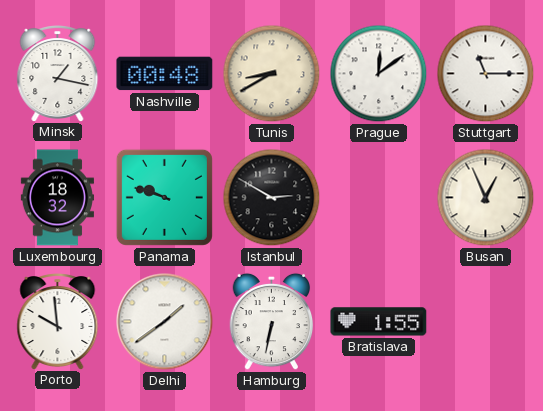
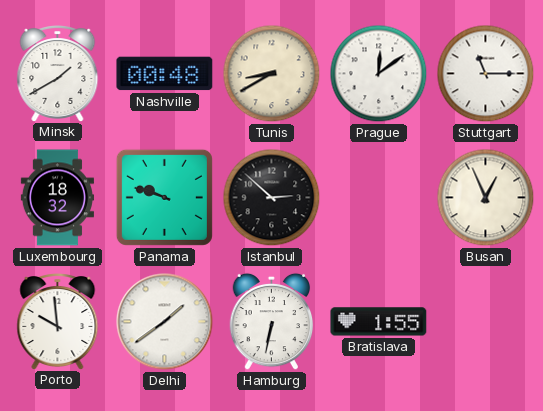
Minsk: 1:17 -> 1:40
Istanbul: 2:50 -> 2:52
